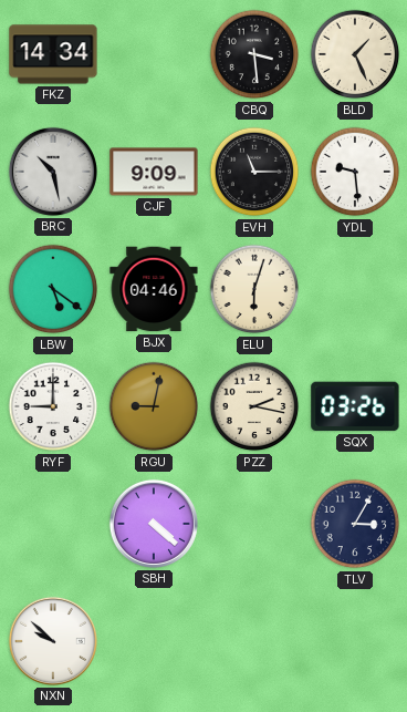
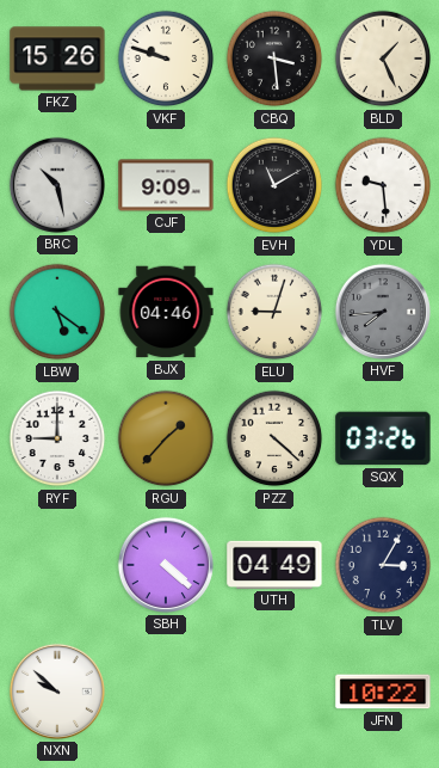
FKZ: 14:34 -> 15:26
VKF: none -> 9:48
EVH: 11:15 -> 11:10
ELU: 6:03 -> 9:03
HVF: none -> 7:44
RGU: 9:02 -> 1:37
PZZ: 2:17 -> 4:22
UTH: none -> 04:49
JFN: none -> 10:22
